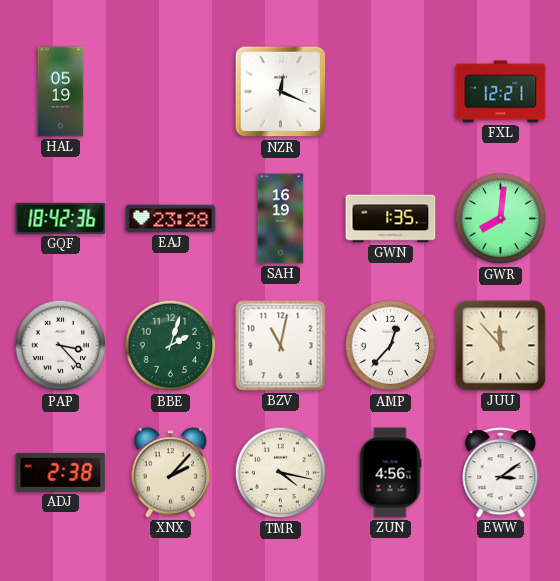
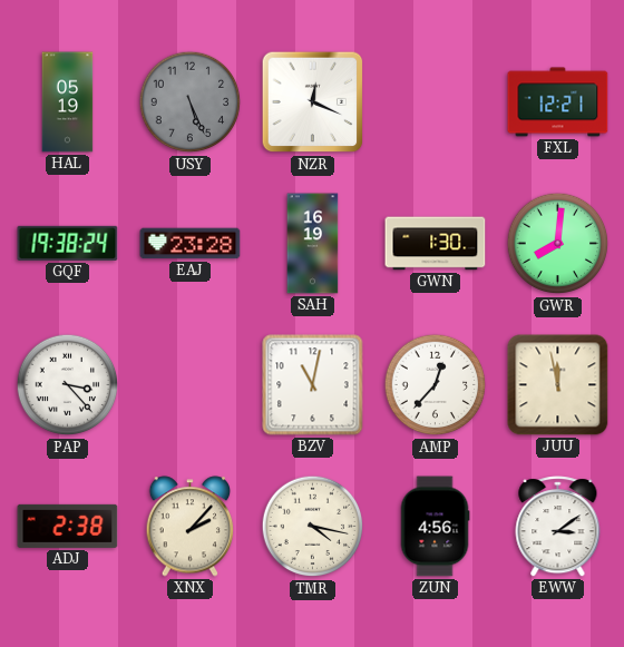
USY: none -> 5:26
GQF: 18:42 -> 19:38
GWN: 1:35 -> 1:30
BBE: 2:03 -> none
JUU: 11:53 -> 11:58
